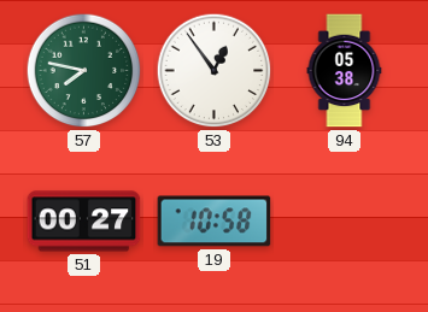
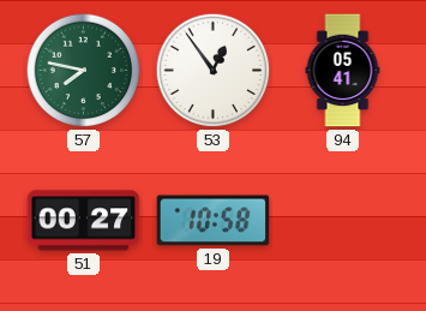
94: 05:38 -> 05:41
